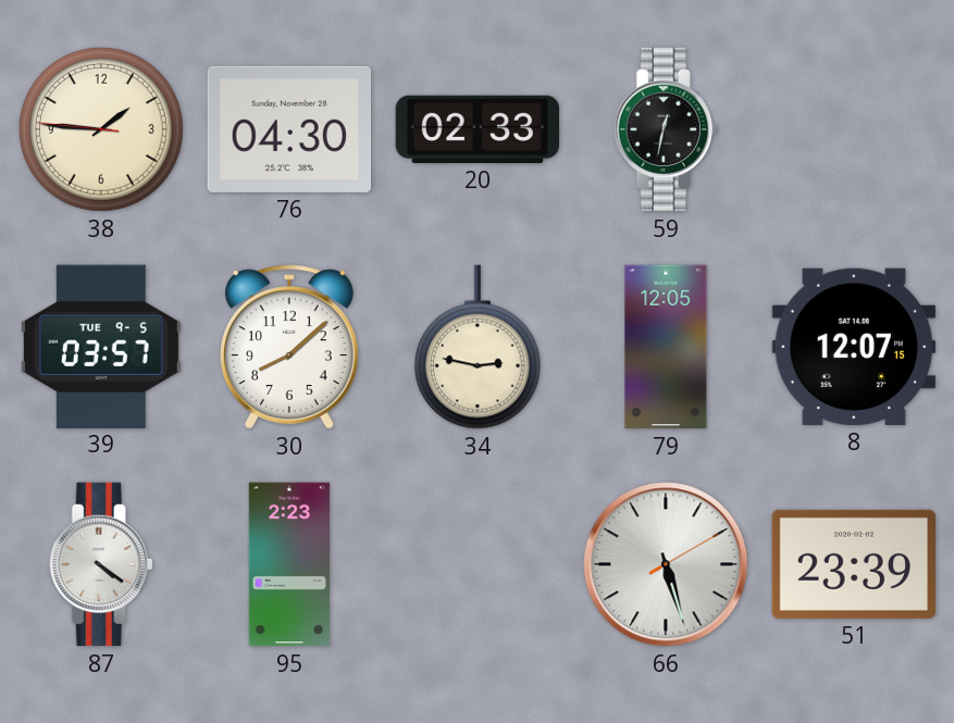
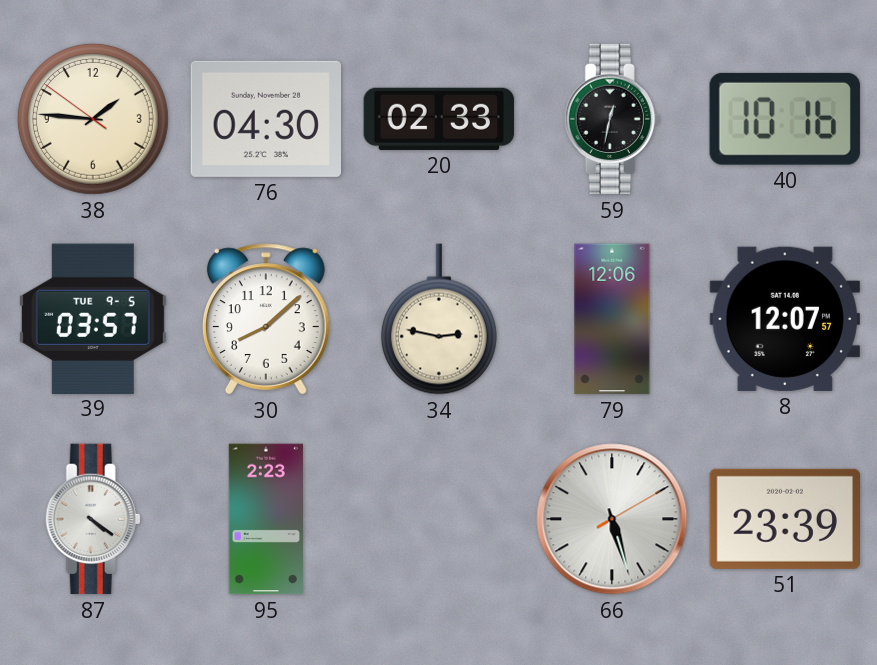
38: 1:45:46 -> 1:45:51
40: none -> 10:16
79: 12:05 -> 12:06
8: 12:07:15 -> 12:07:57
